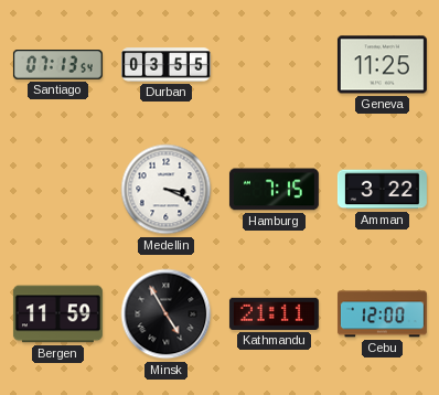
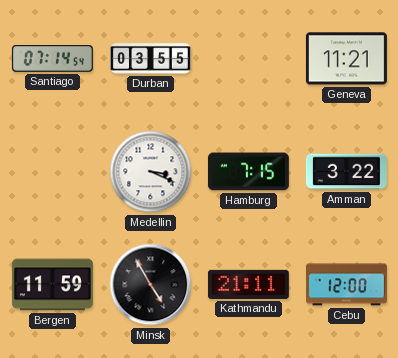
Santiago: 07:13 -> 07:14
Geneva: 11:25 -> 11:21
